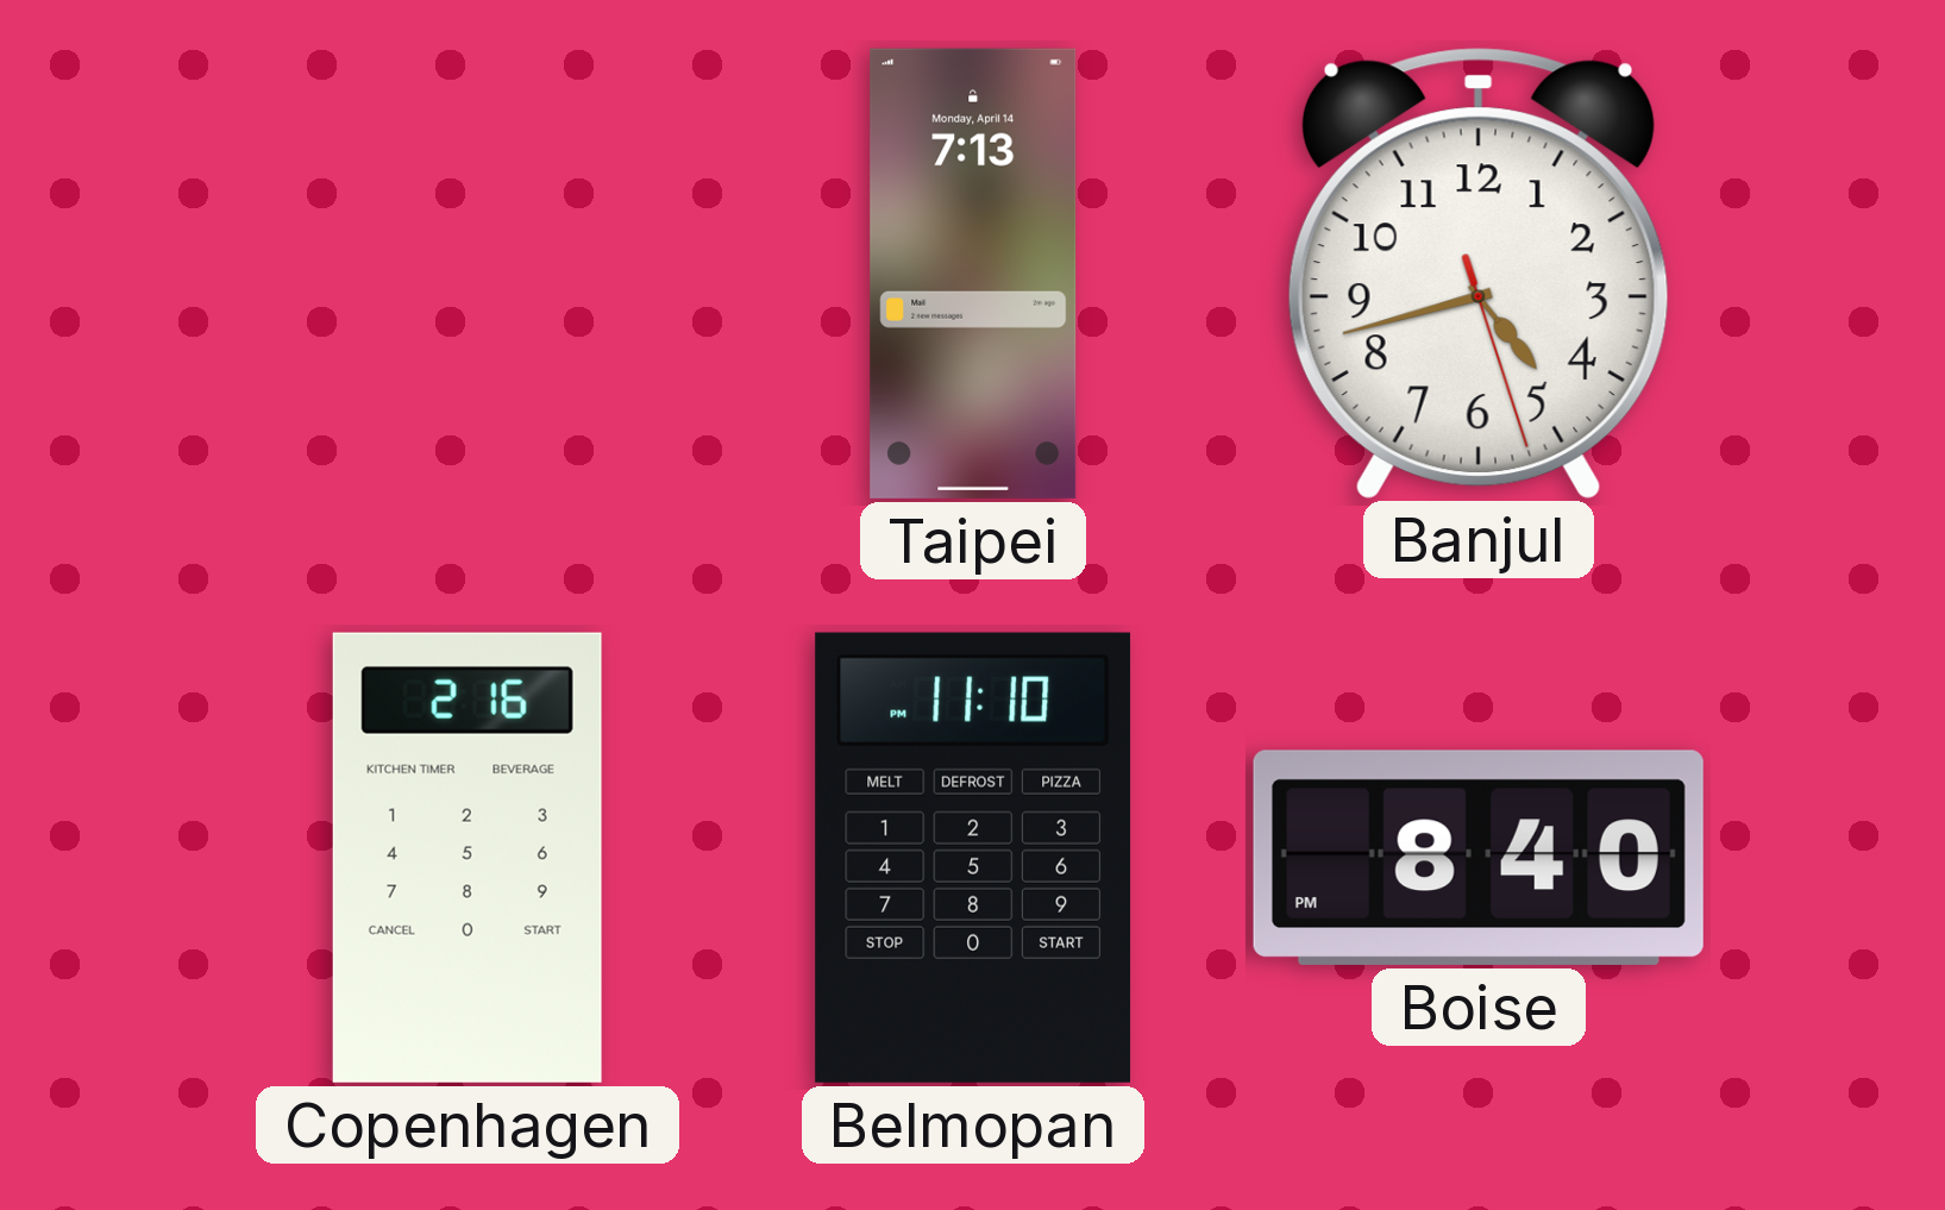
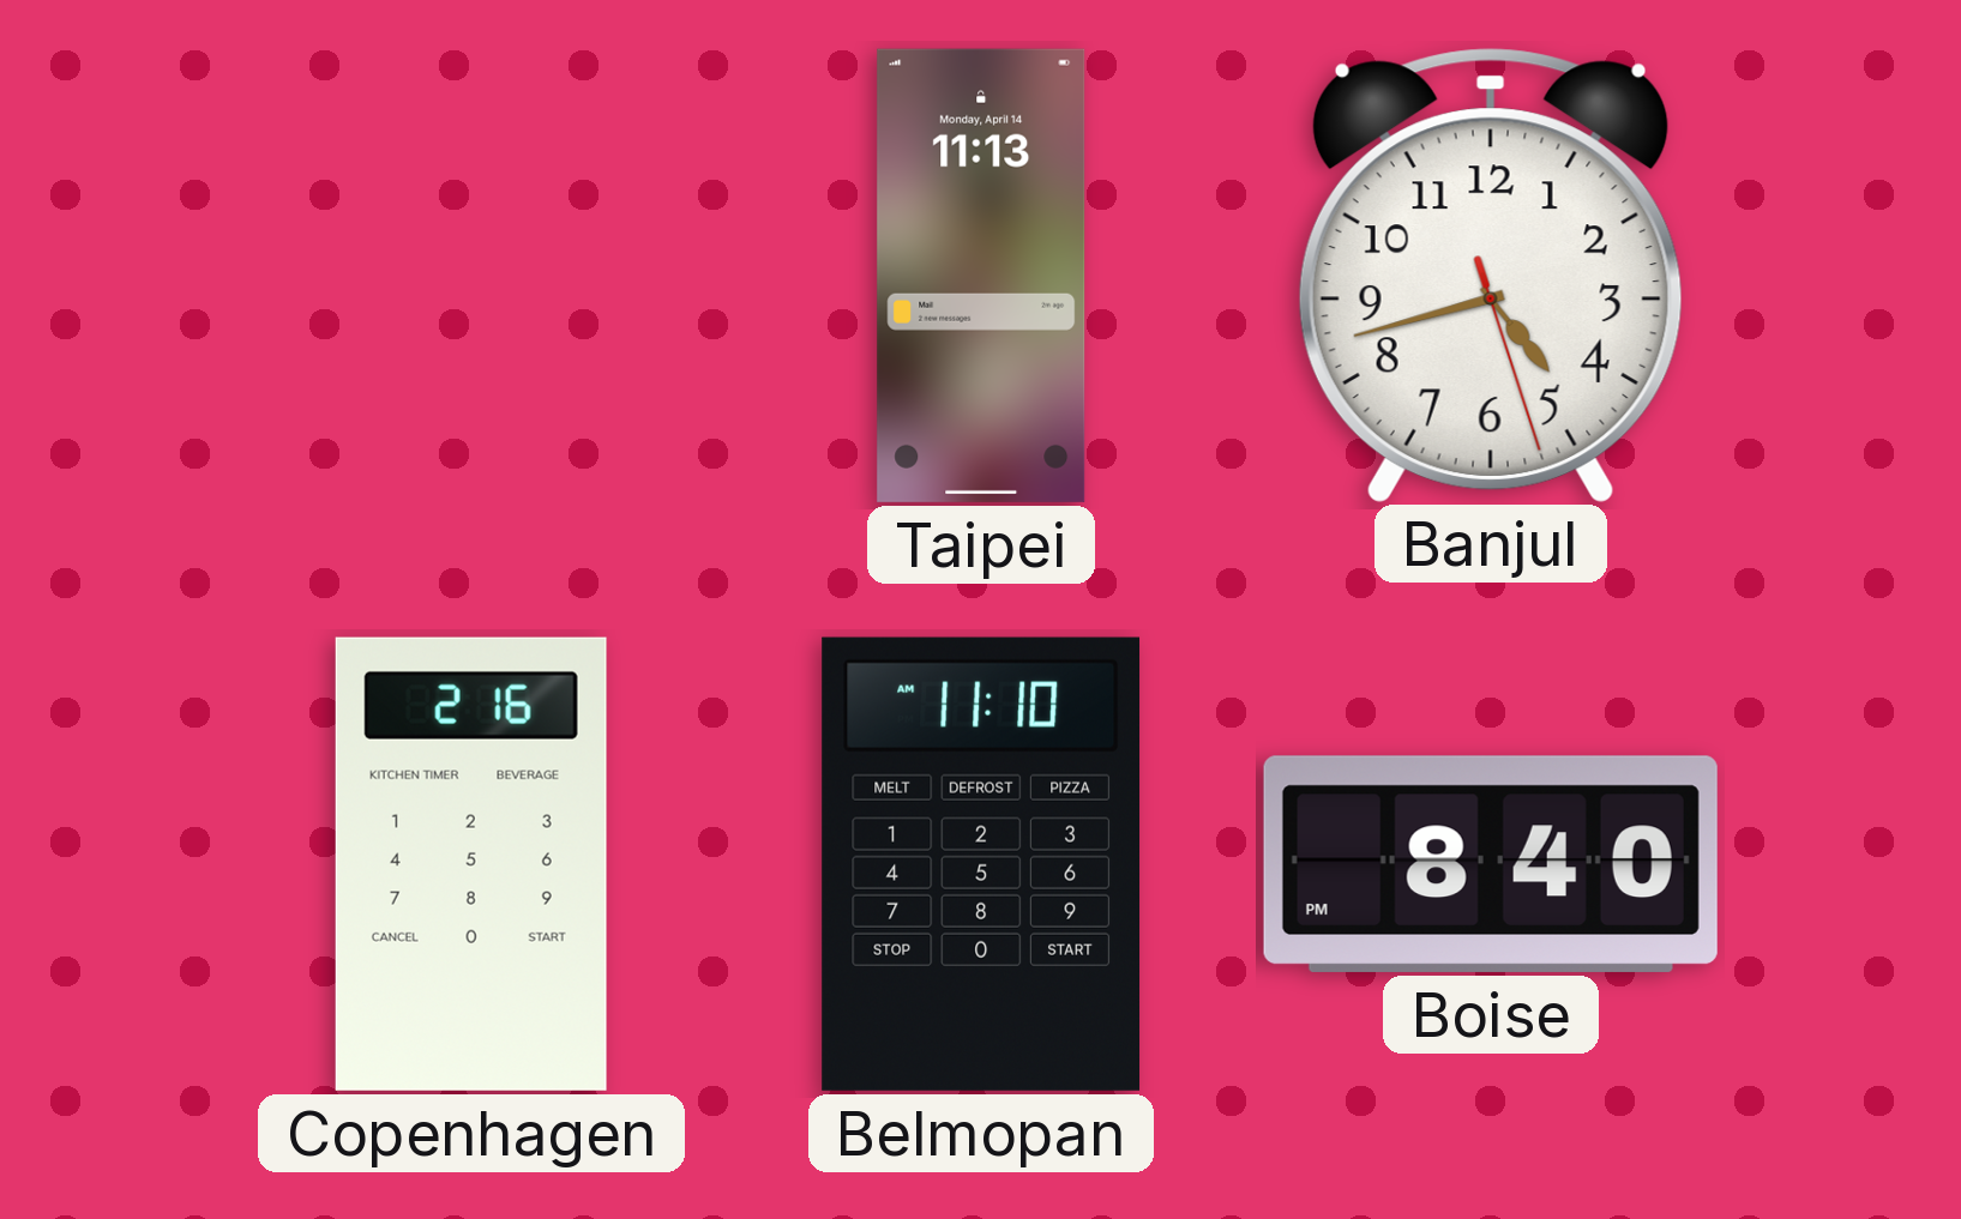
Taipei: 7:13 -> 11:13
Belmopan: 11:10 PM -> 11:10 AM
